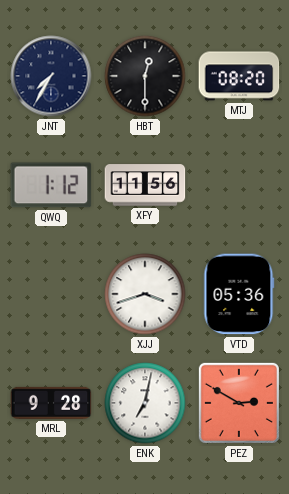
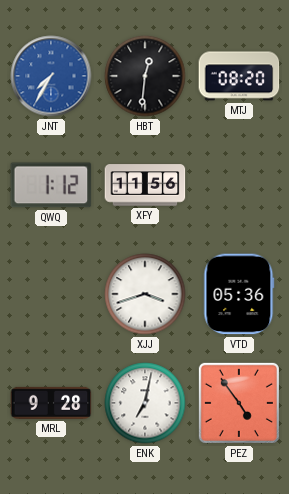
JNT dial: navy -> blue
HBT: 12:30 -> 12:31
PEZ: 2:50 -> 4:54
